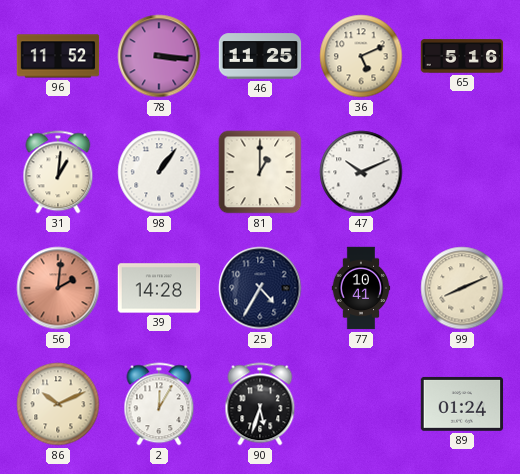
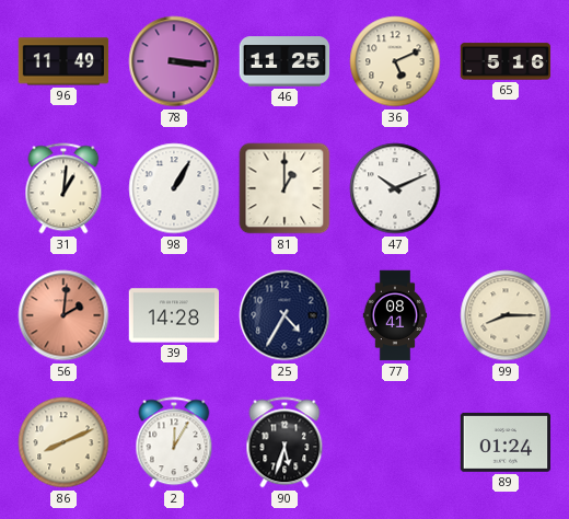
96: 11:52 -> 11:49
98: 1:06 -> 1:05
77: 10:41 -> 08:41
99: 8:11 -> 8:15
86: 10:11 -> 8:11
